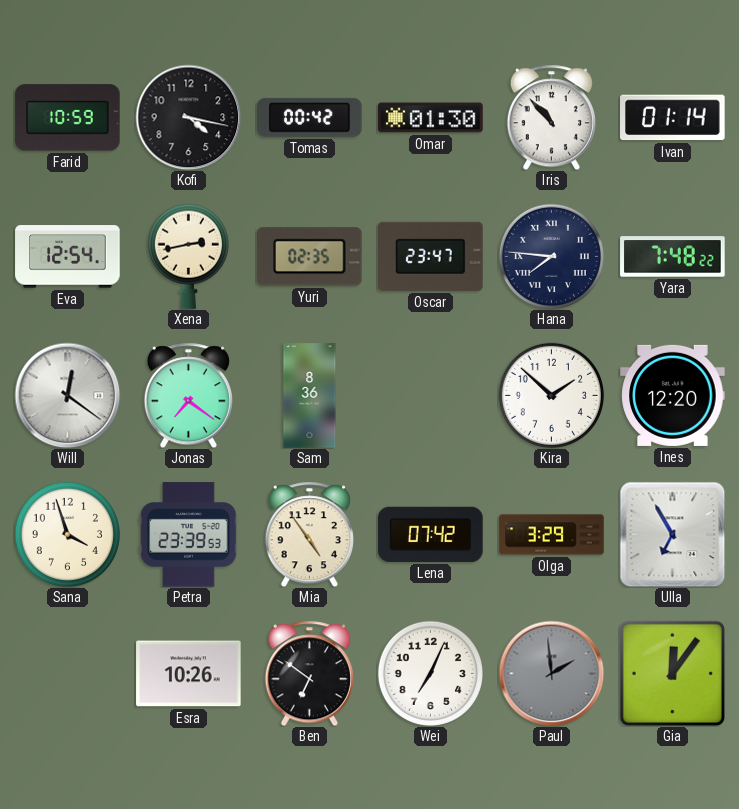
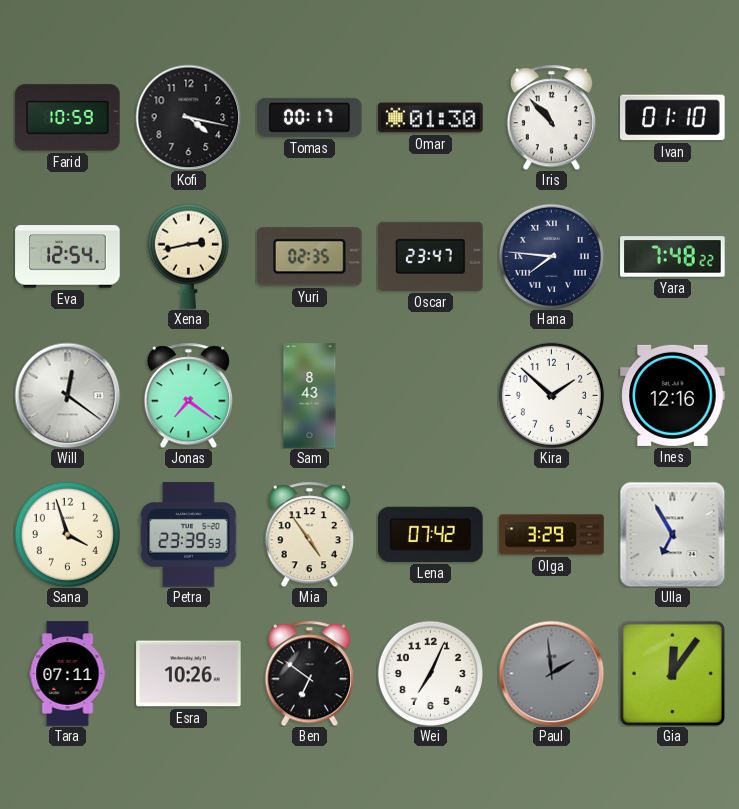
Tomas: 00:42 -> 00:17
Ivan: 01:14 -> 01:10
Sam: 8:36 -> 8:43
Ines: 12:20 -> 12:16
Tara: none -> 07:11
